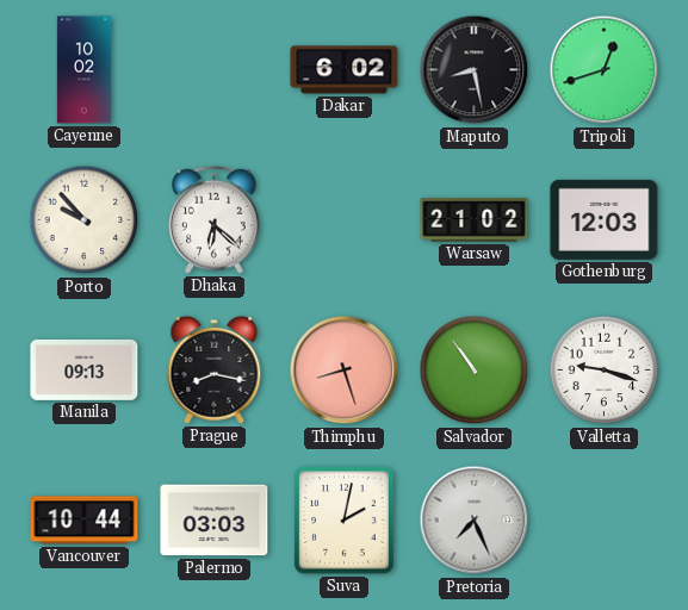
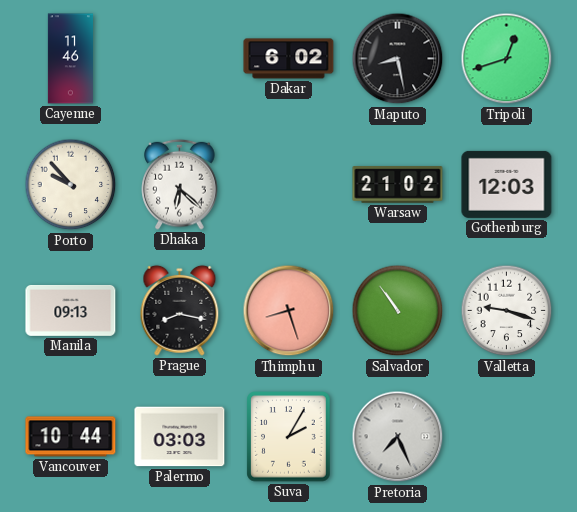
Cayenne: 10:02 -> 11:46
Suva: 2:02 -> 2:05
